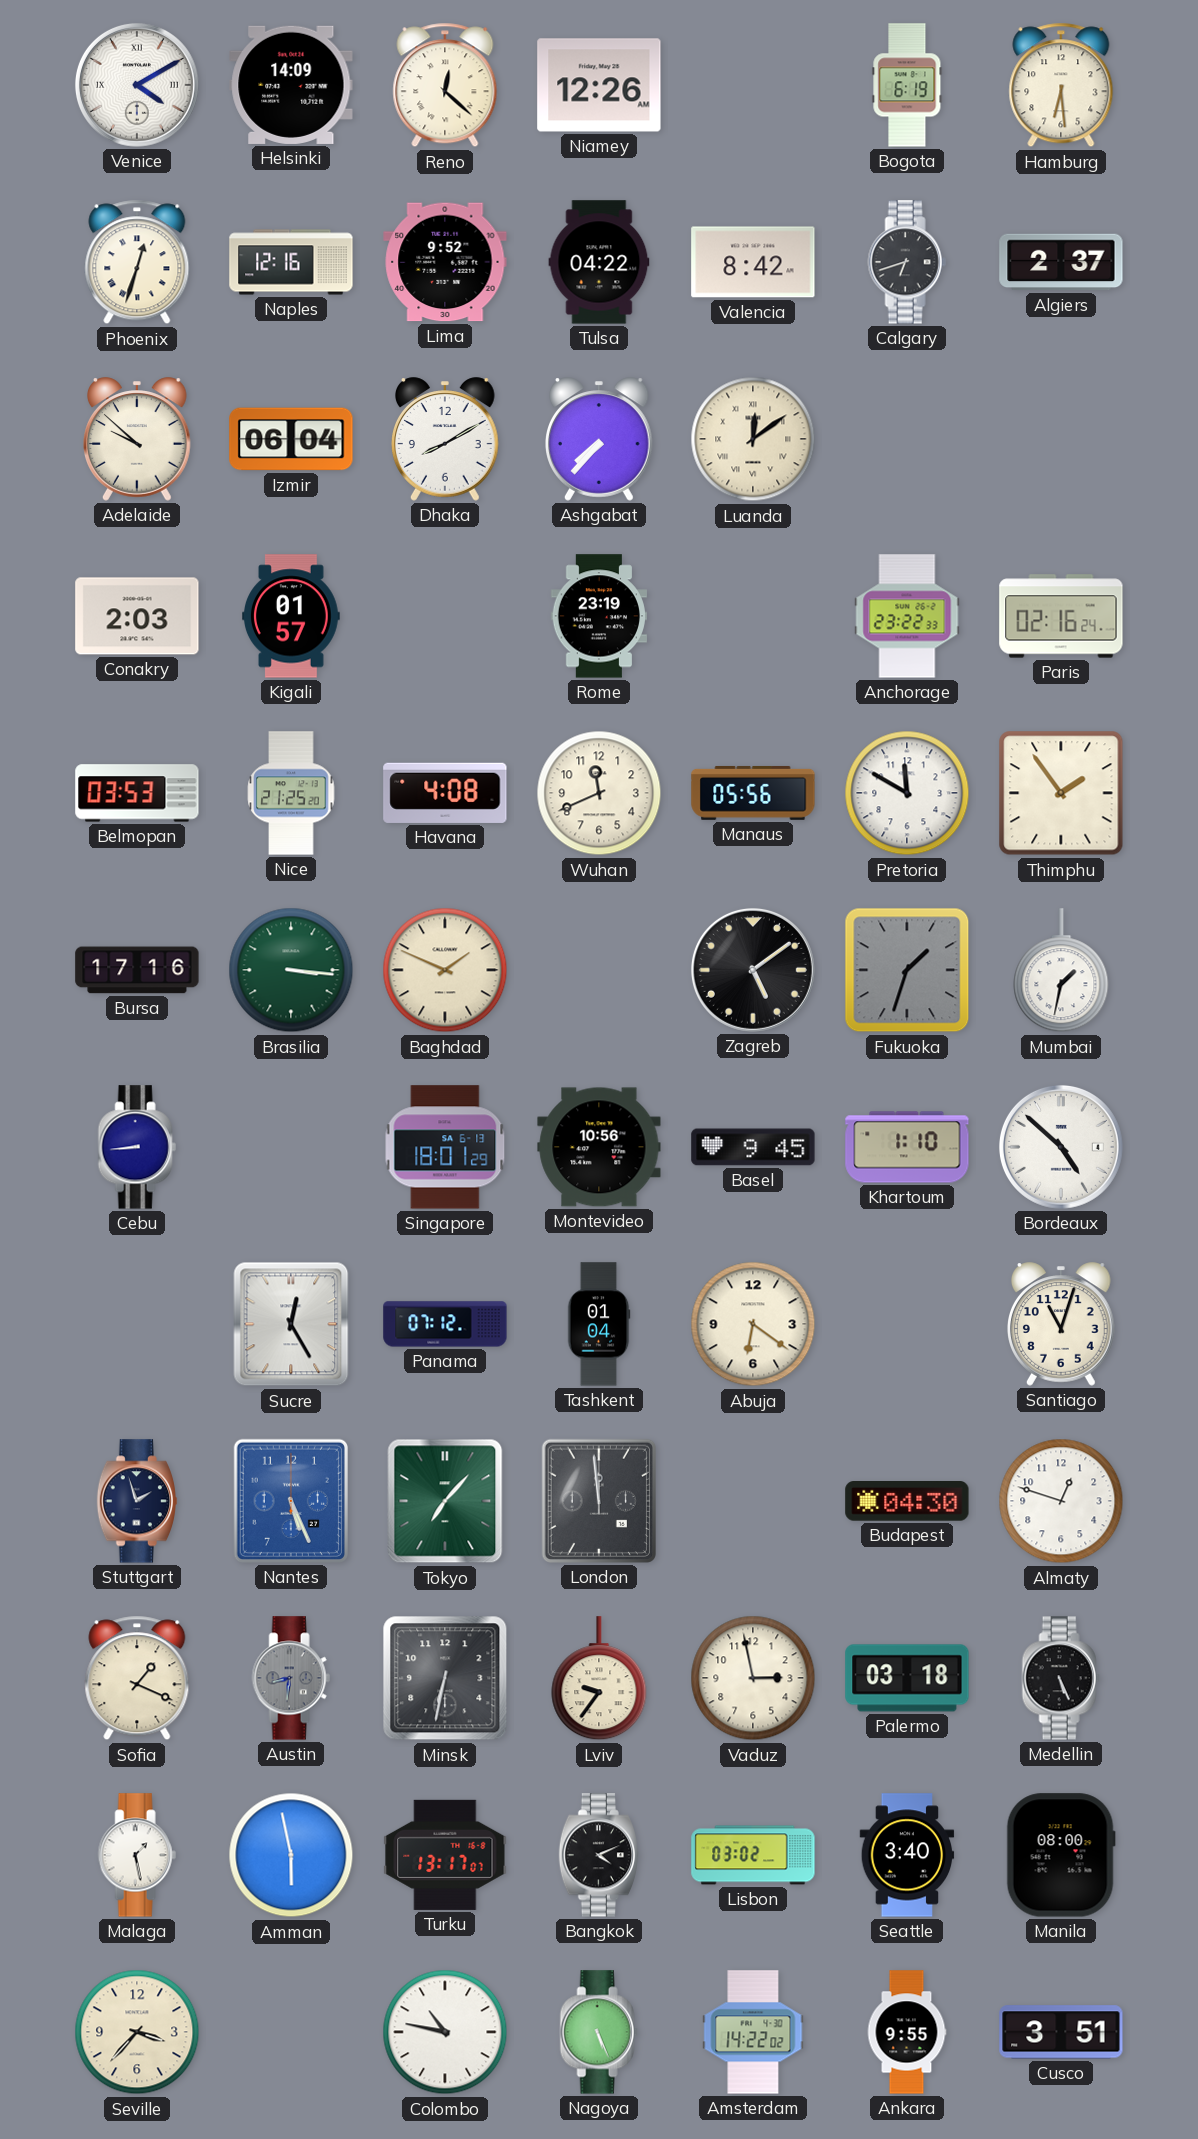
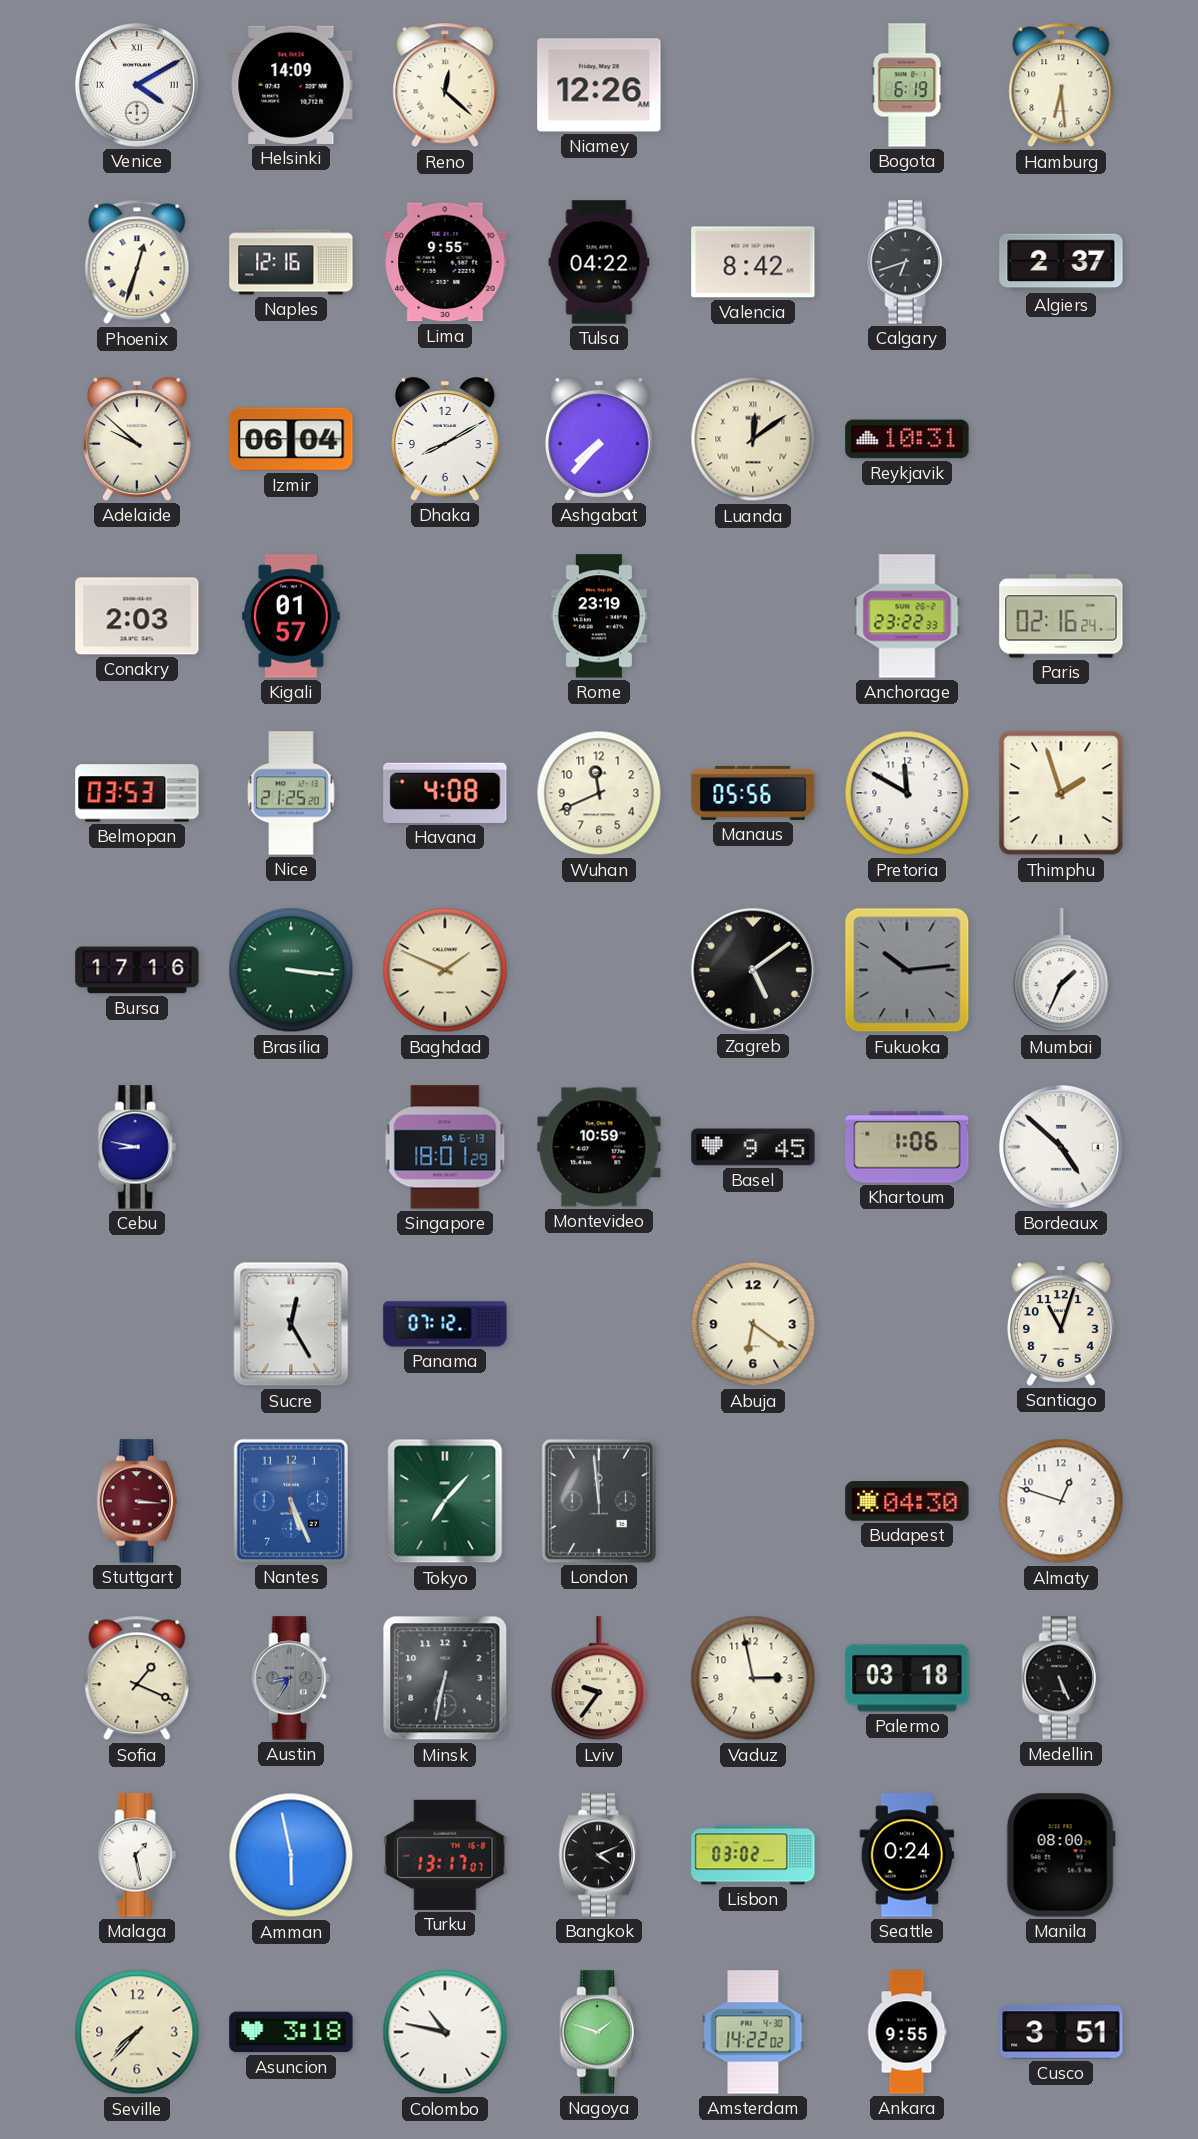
Lima: 9:52 -> 9:55
Reykjavik: none -> 10:31
Thimphu: 1:54 -> 1:57
Fukuoka: 1:33 -> 10:14
Mumbai: 1:32 -> 1:34
Cebu: 8:44 -> 8:47
Montevideo: 10:56 -> 10:59
Khartoum: 1:10 -> 1:06
Tashkent: 01:04 -> none
Stuttgart: 1:57 -> 3:16
Stuttgart dial: navy -> burgundy
Austin: 8:31 -> 8:35
Seattle: 3:40 -> 0:24
Seville: 3:37 -> 7:37
Asuncion: none -> 3:18
Nagoya: 5:26 -> 1:48
